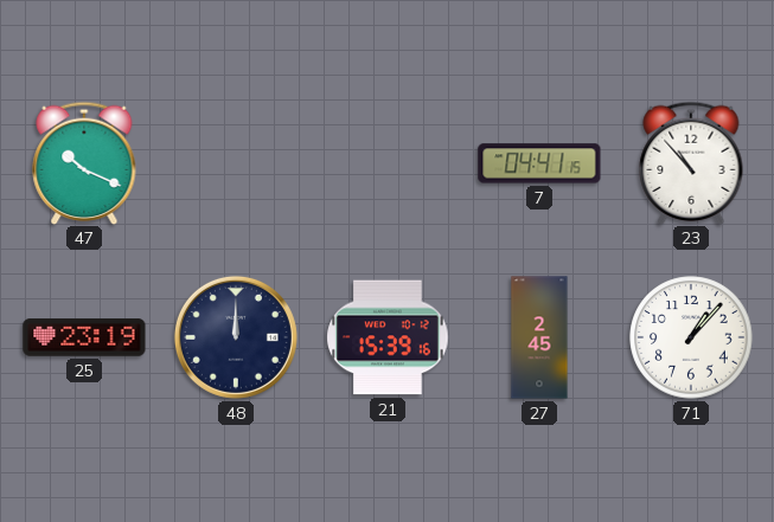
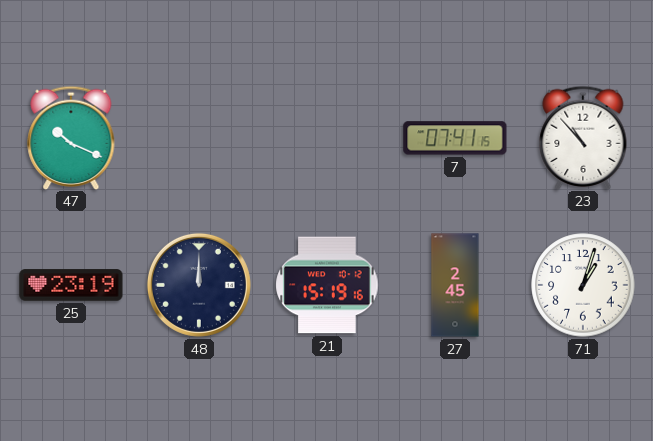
7: 04:41 -> 07:41
21: 15:39 -> 15:19
71: 1:07 -> 1:03
